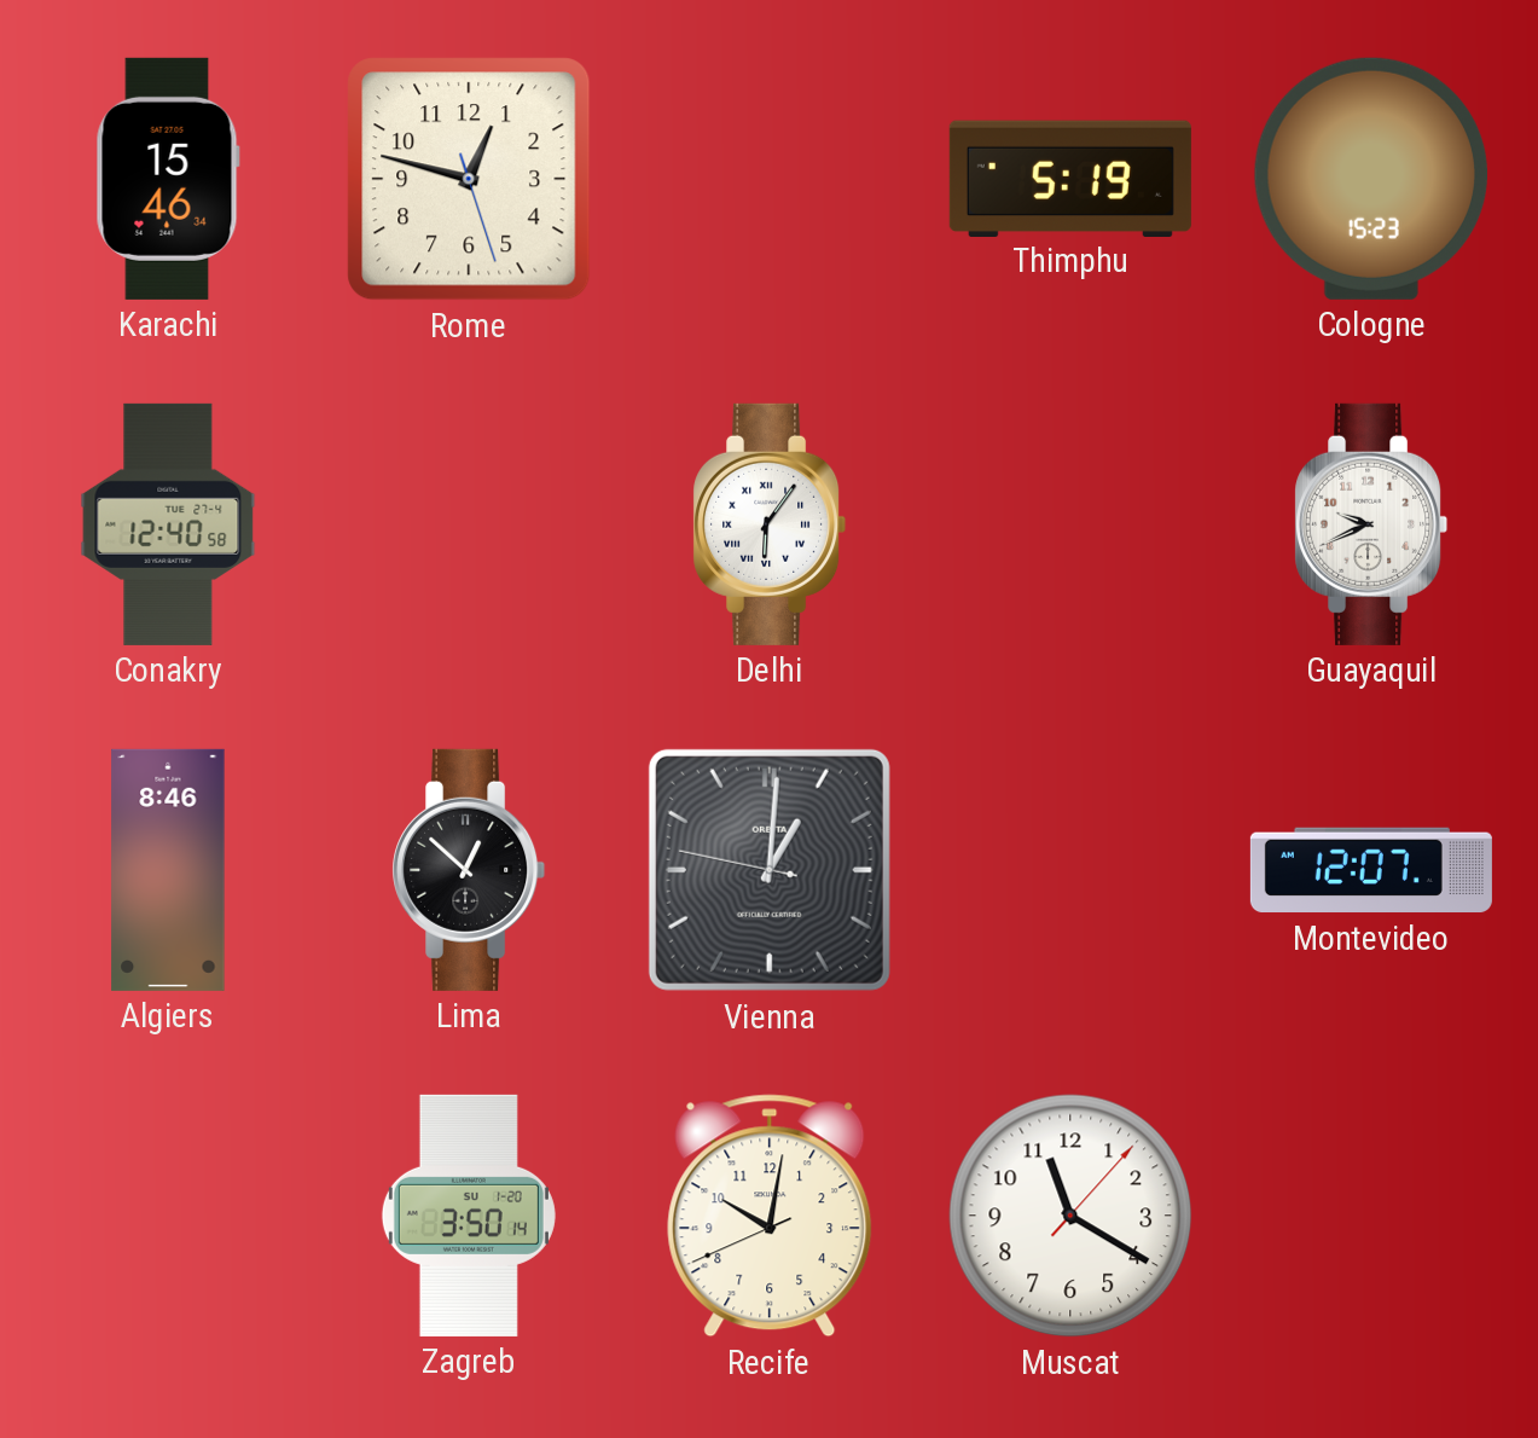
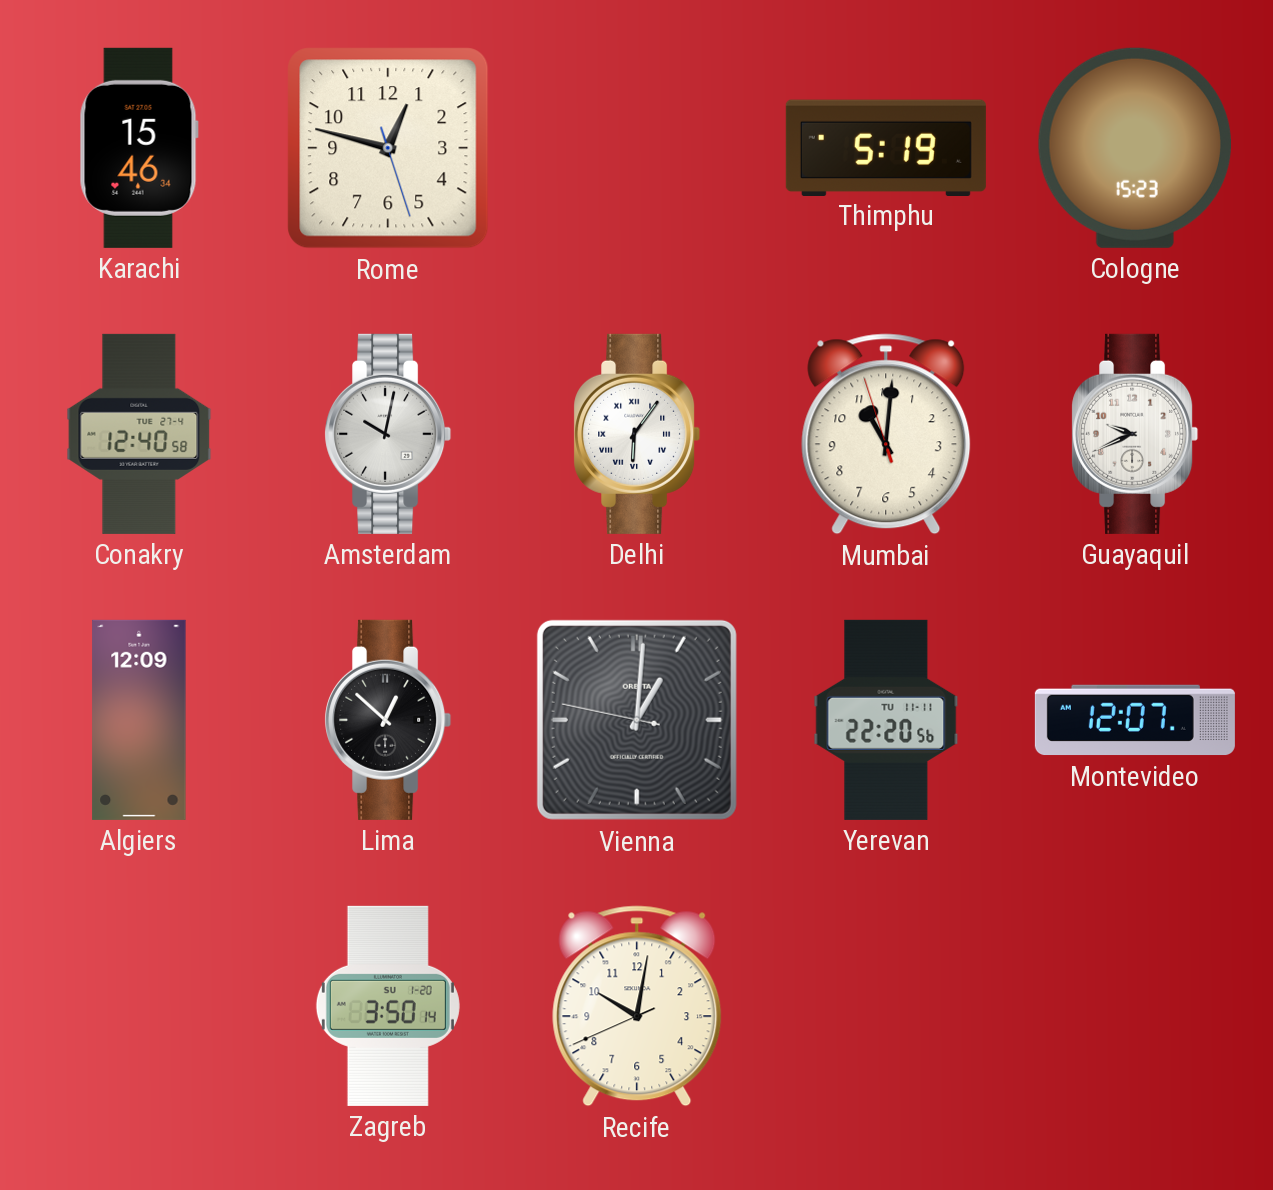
Amsterdam: none -> 10:02
Mumbai: none -> 11:00
Algiers: 8:46 -> 12:09
Yerevan: none -> 22:20
Muscat: 11:20 -> none
